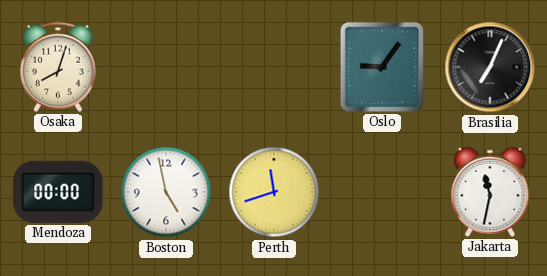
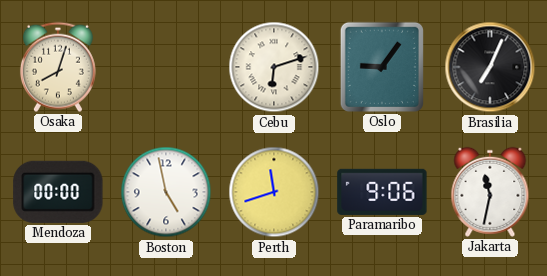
Cebu: none -> 6:12
Paramaribo: none -> 9:06
